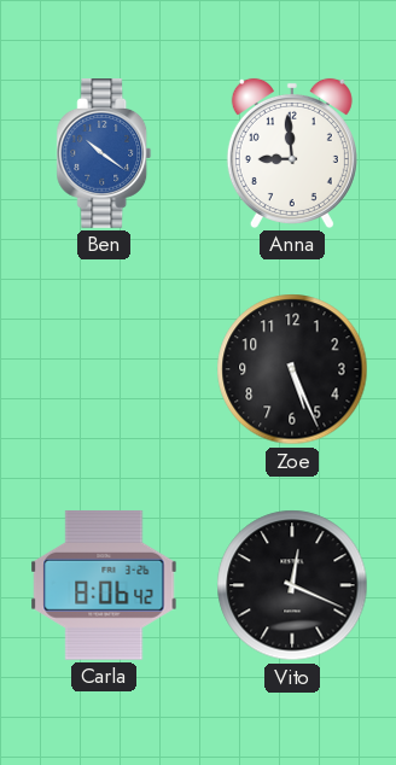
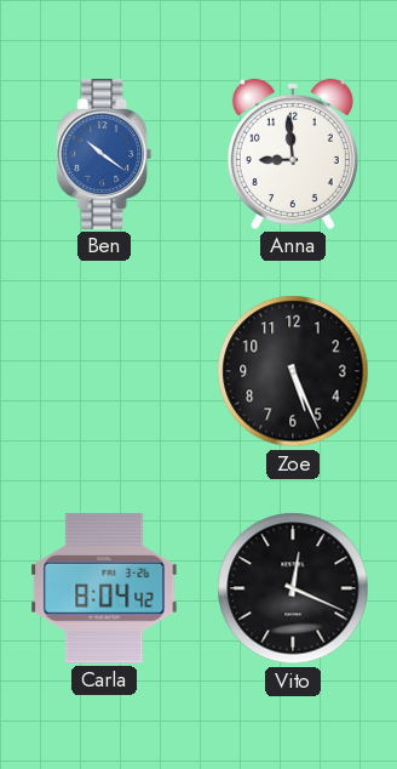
Carla: 8:06 -> 8:04
